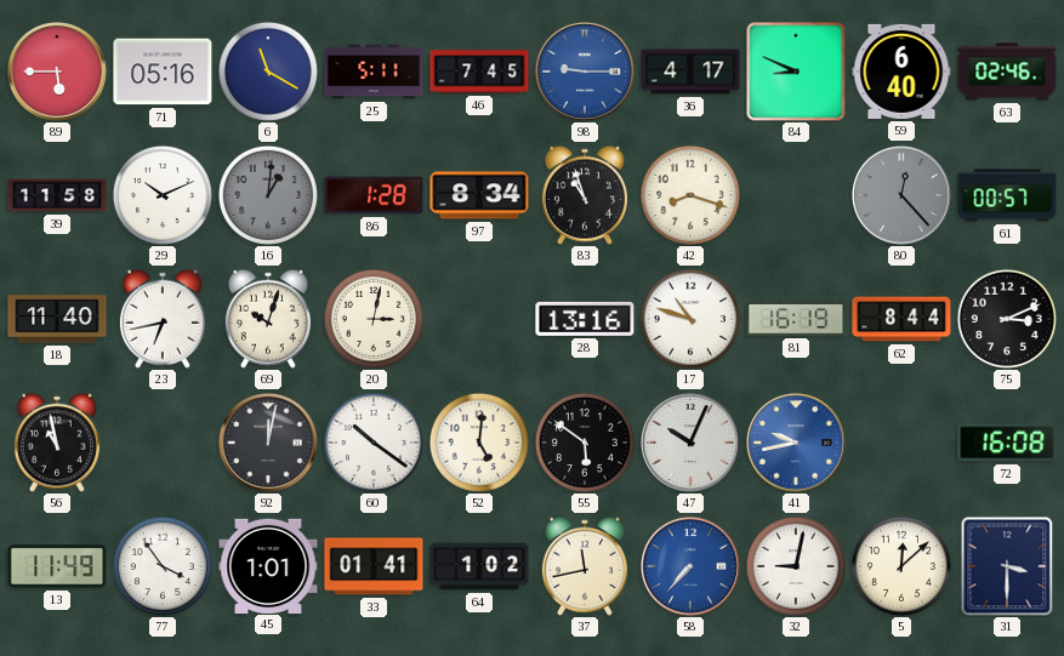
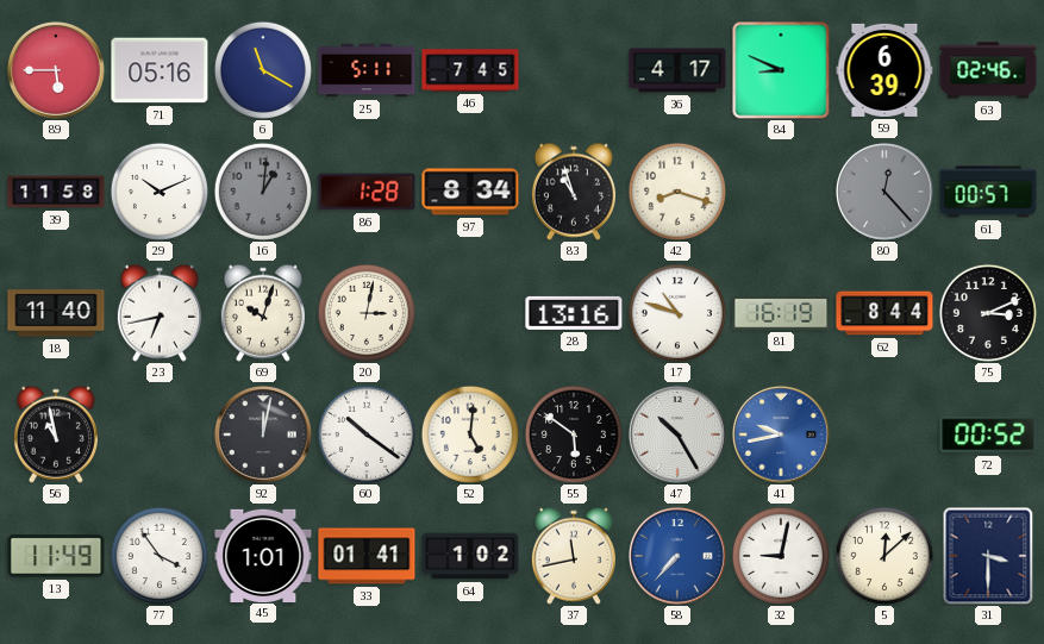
98: 9:15 -> none
59: 6:40 -> 6:39
47: 10:04 -> 10:25
72: 16:08 -> 00:52
